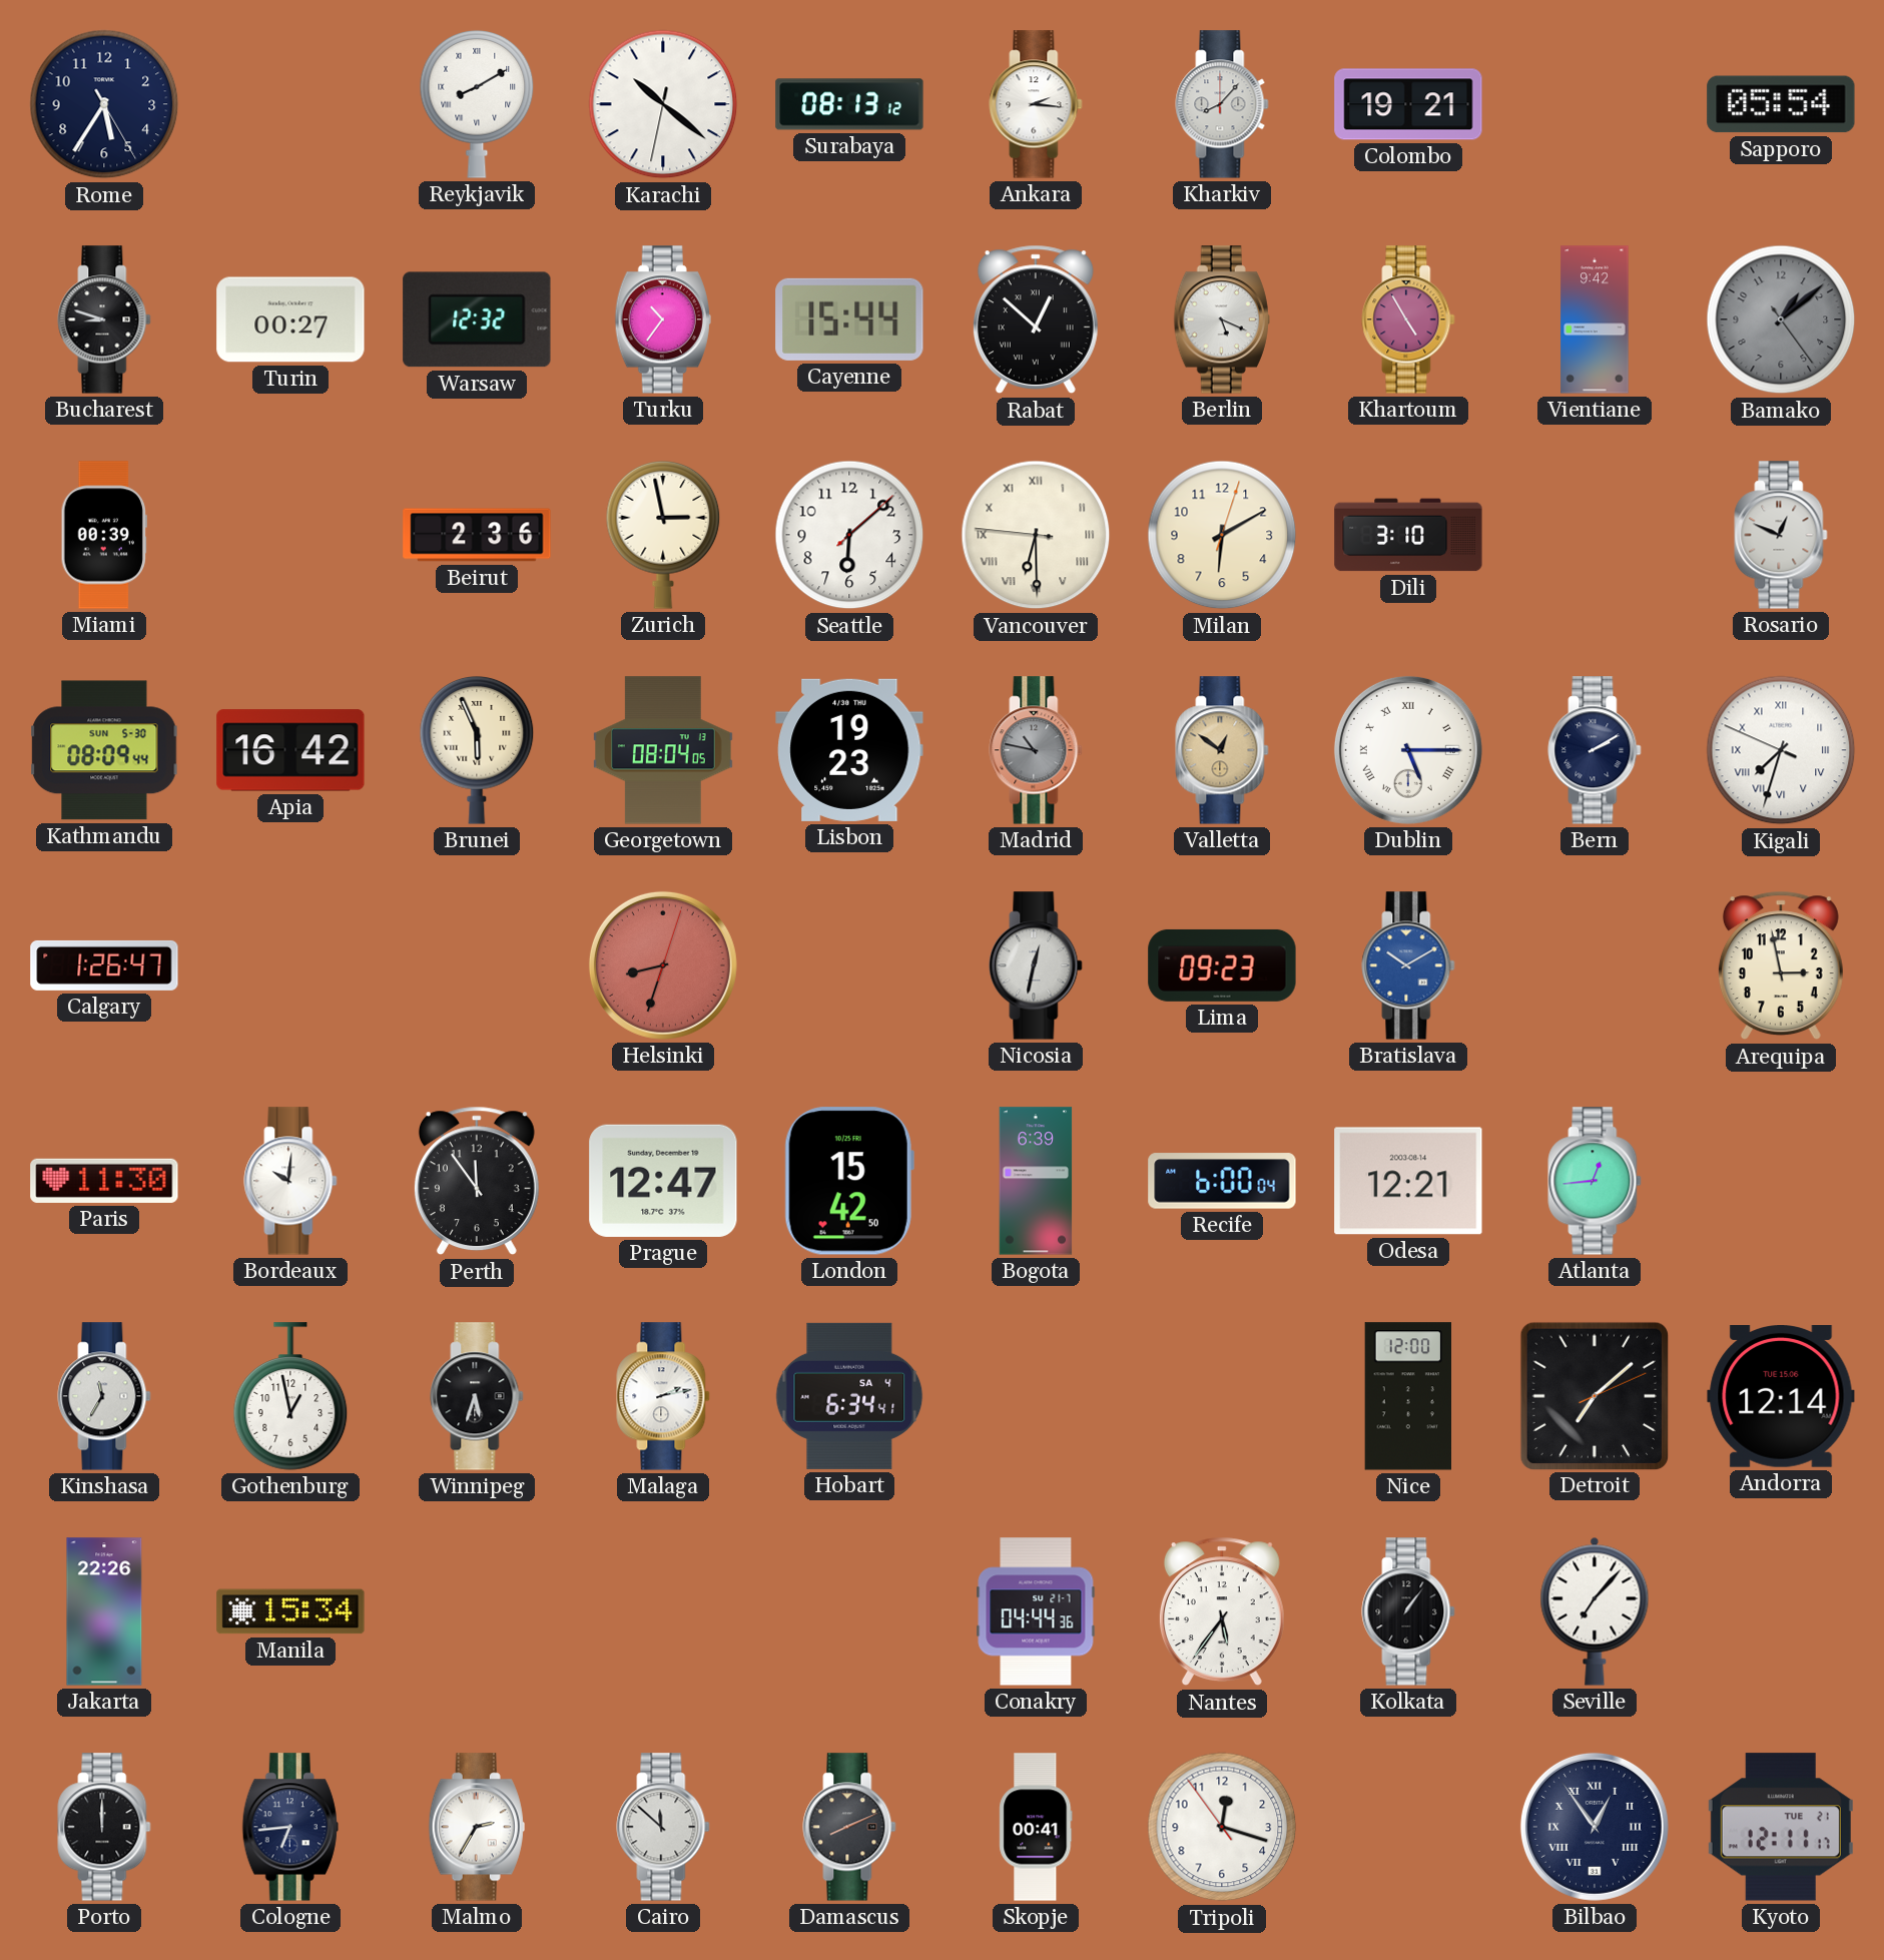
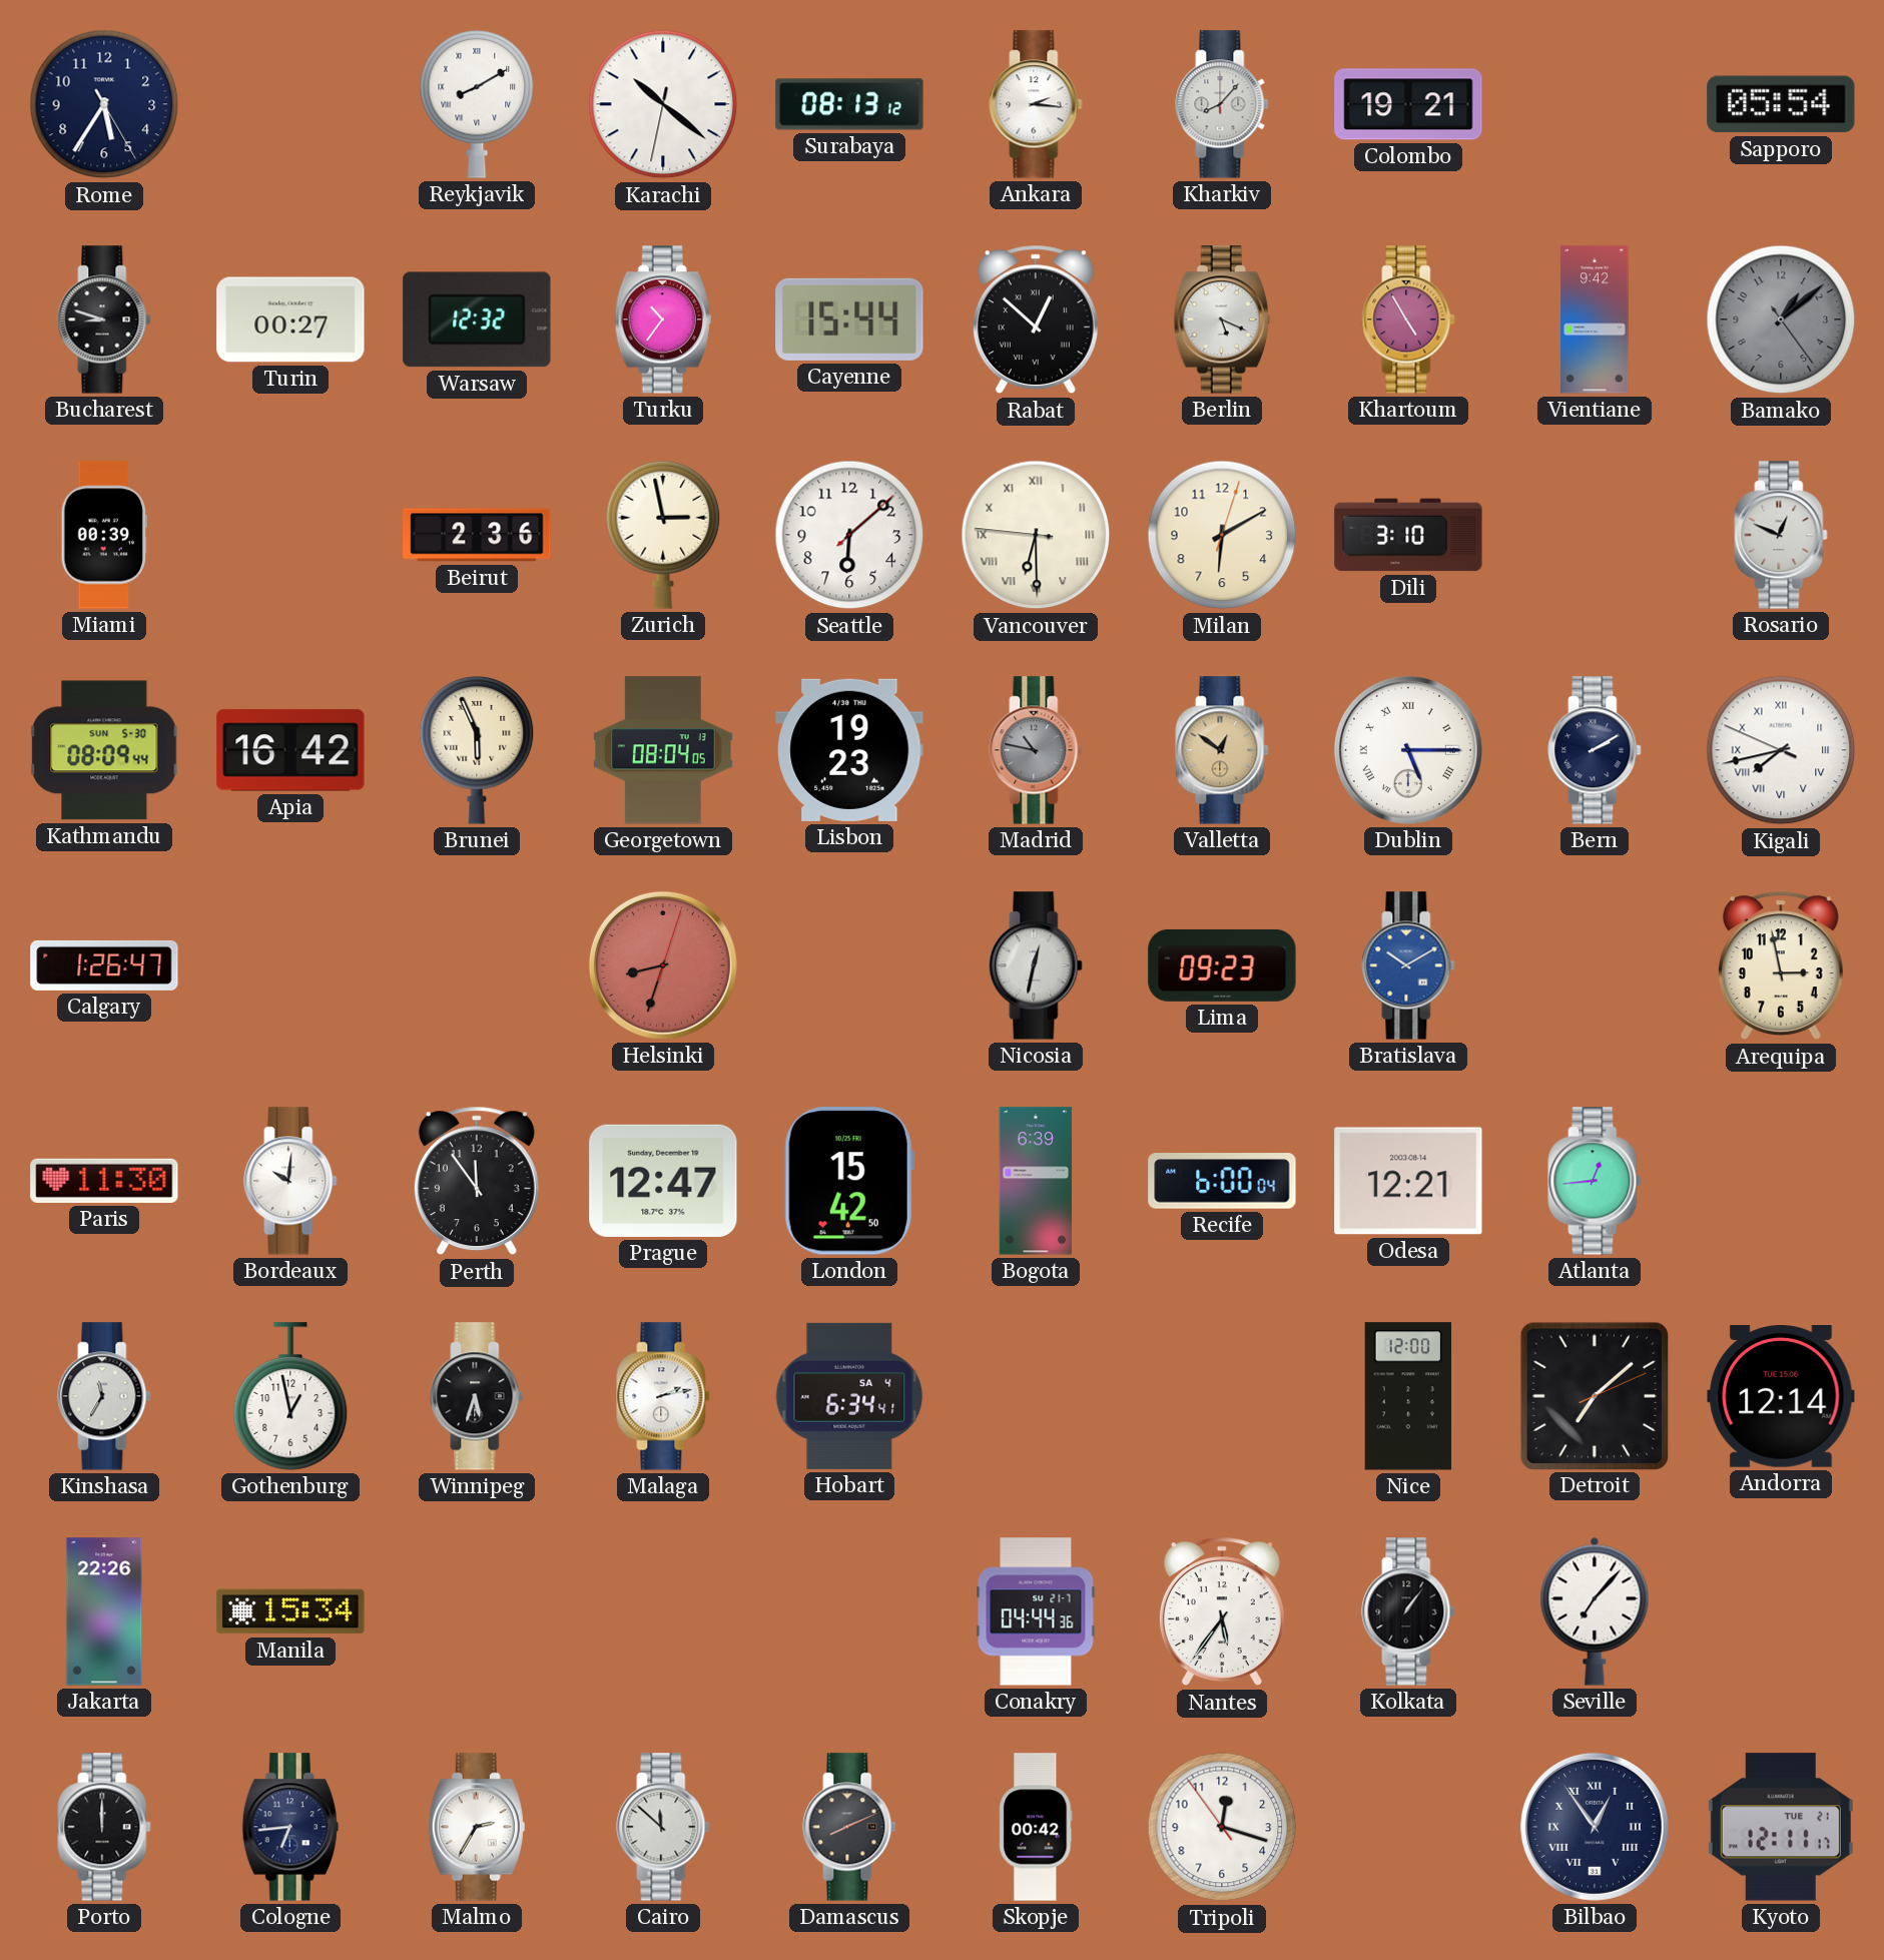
Kigali: 7:32 -> 7:42
Skopje: 00:41 -> 00:42
